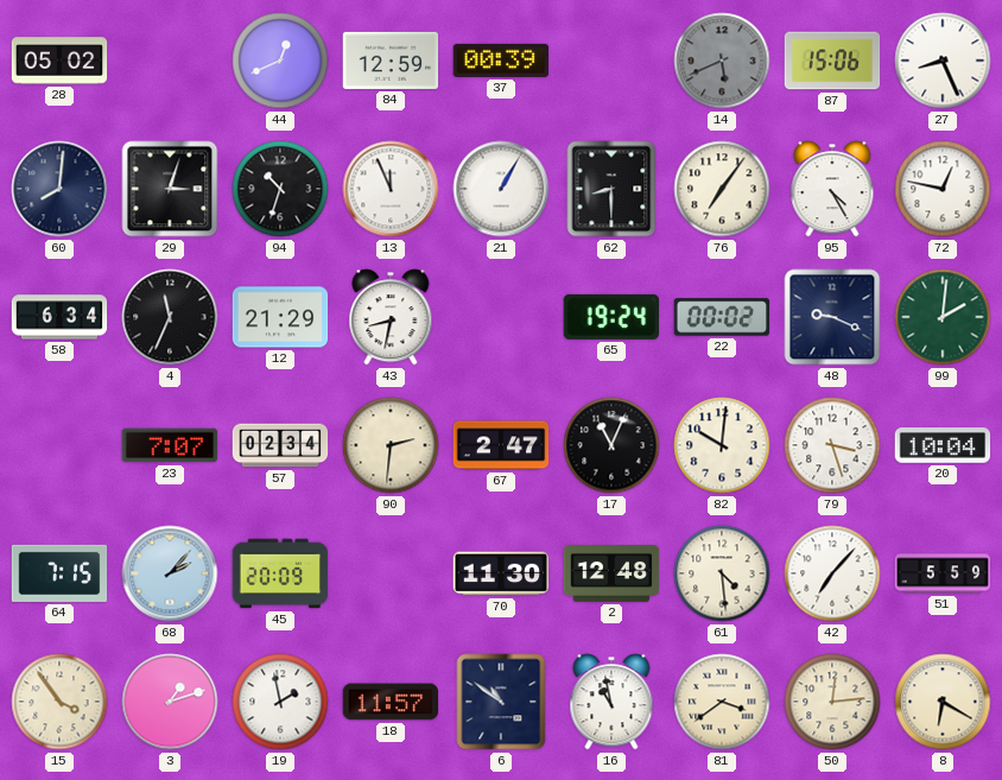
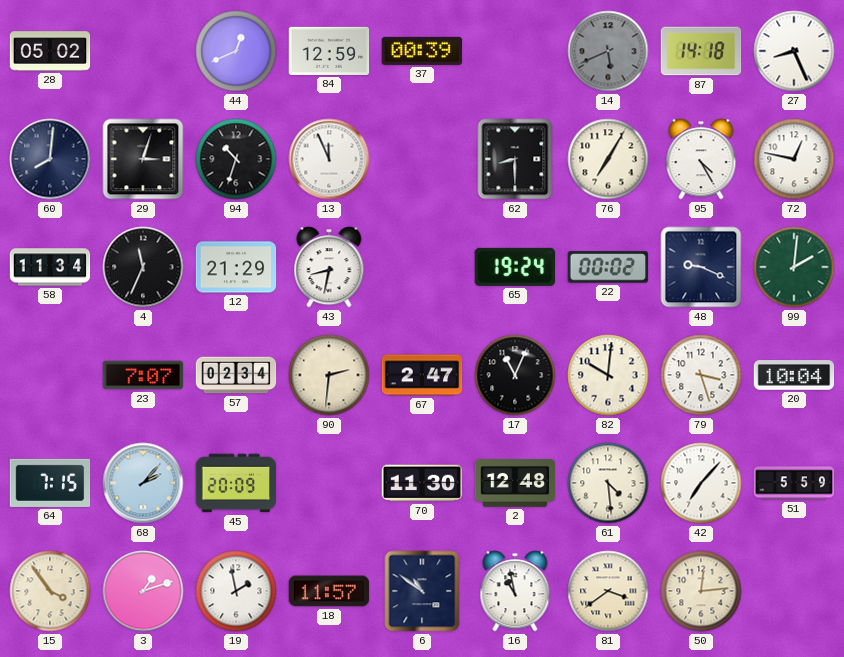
87: 15:06 -> 14:18
21: 1:05 -> none
76: 7:06 -> 7:05
58: 6:34 -> 11:34
8: 6:20 -> none
